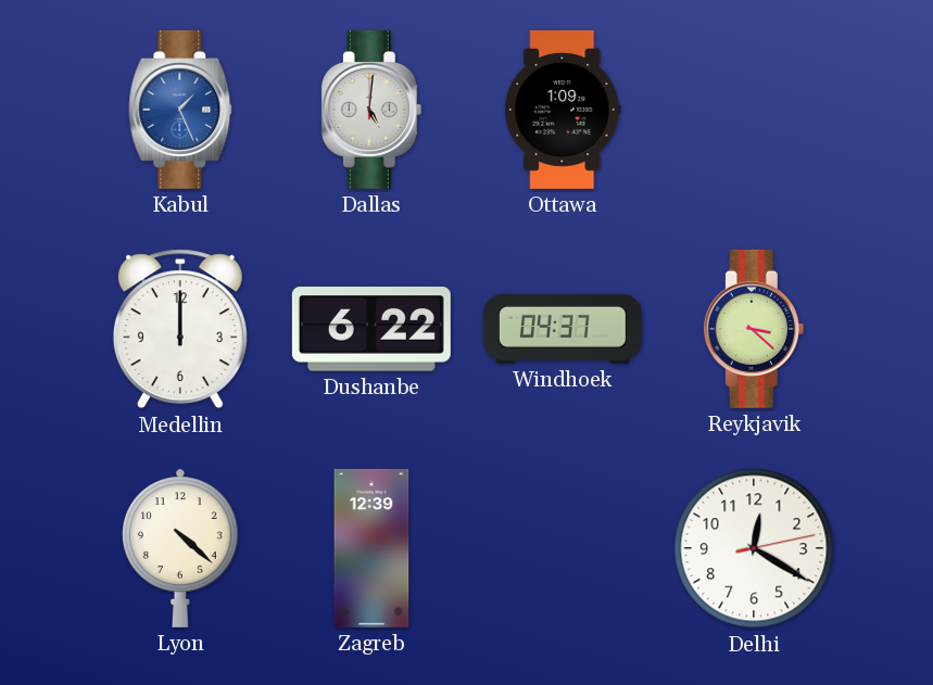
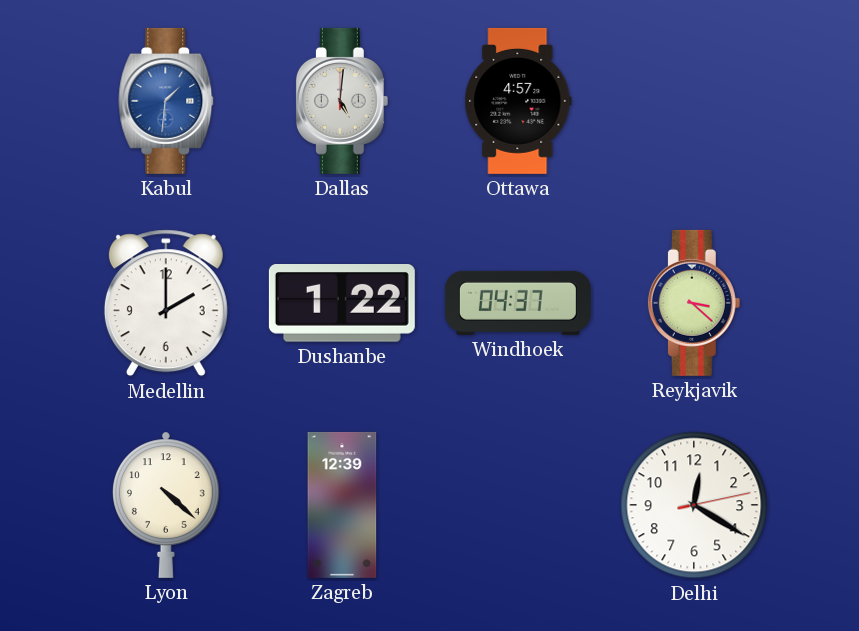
Kabul: 1:26 -> 1:31
Ottawa: 1:09 -> 4:57
Medellin: 12:00 -> 2:00
Dushanbe: 6:22 -> 1:22
